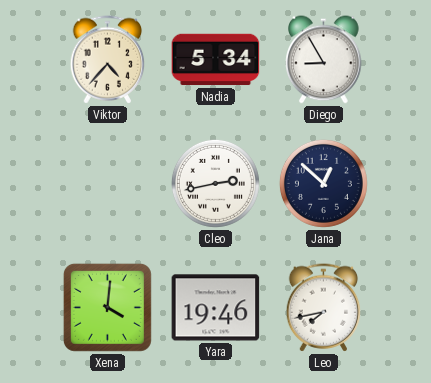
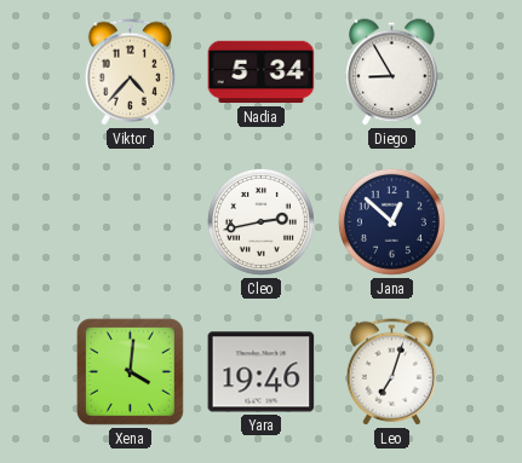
Leo: 7:43 -> 7:03
